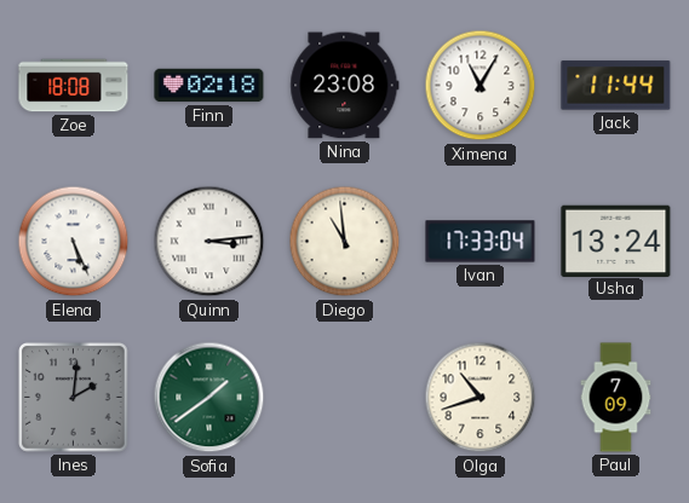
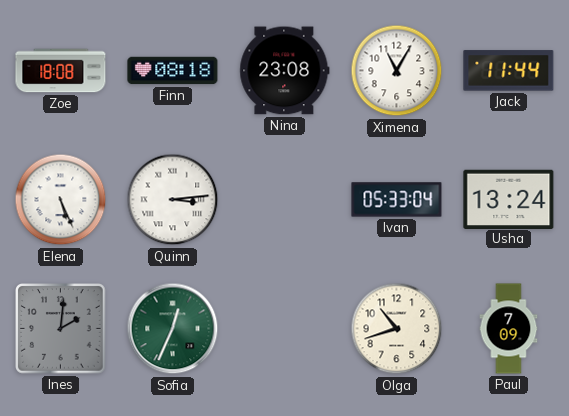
Finn: 02:18 -> 08:18
Diego: 10:59 -> none
Ivan: 17:33 -> 05:33
Sofia: 1:39 -> 12:34
